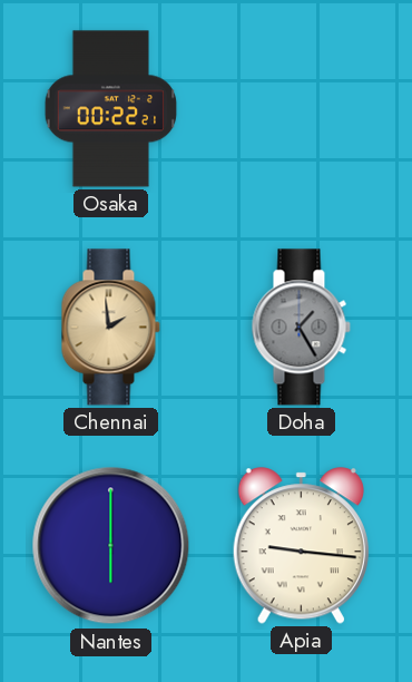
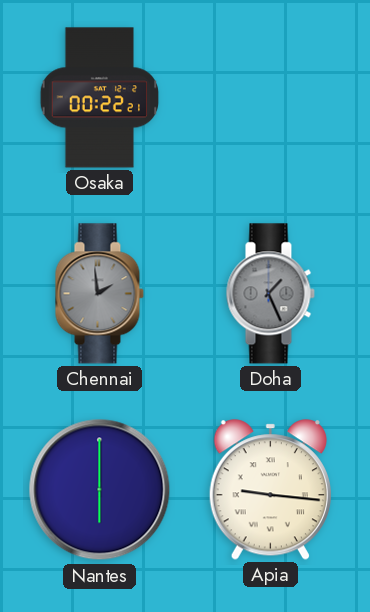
Chennai dial: champagne -> grey
Doha: 1:25 -> 1:26
